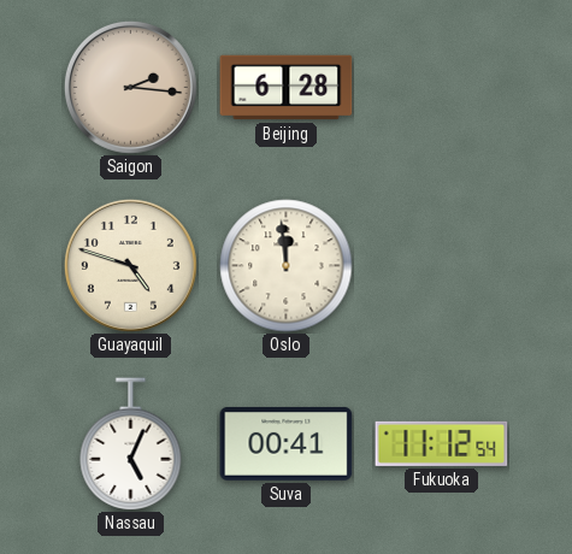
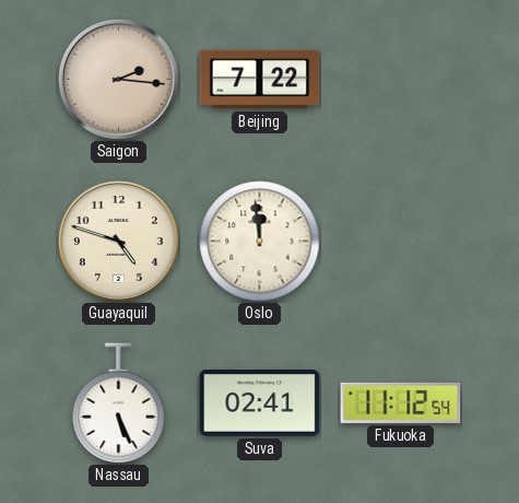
Beijing: 6:28 -> 7:22
Nassau: 5:04 -> 5:26
Suva: 00:41 -> 02:41
